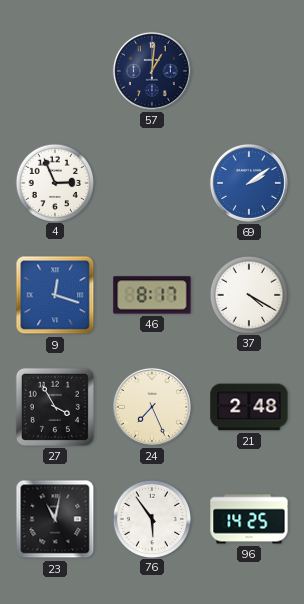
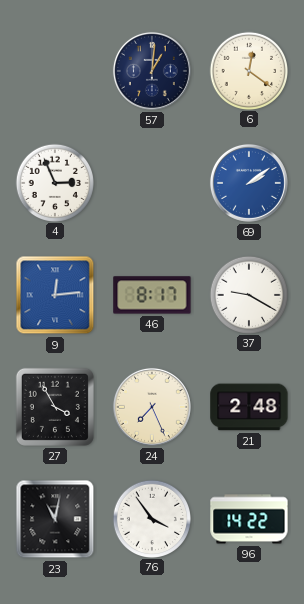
6: none -> 12:21
9: 12:18 -> 12:14
37: 4:20 -> 9:20
76: 5:54 -> 3:54
96: 14:25 -> 14:22
